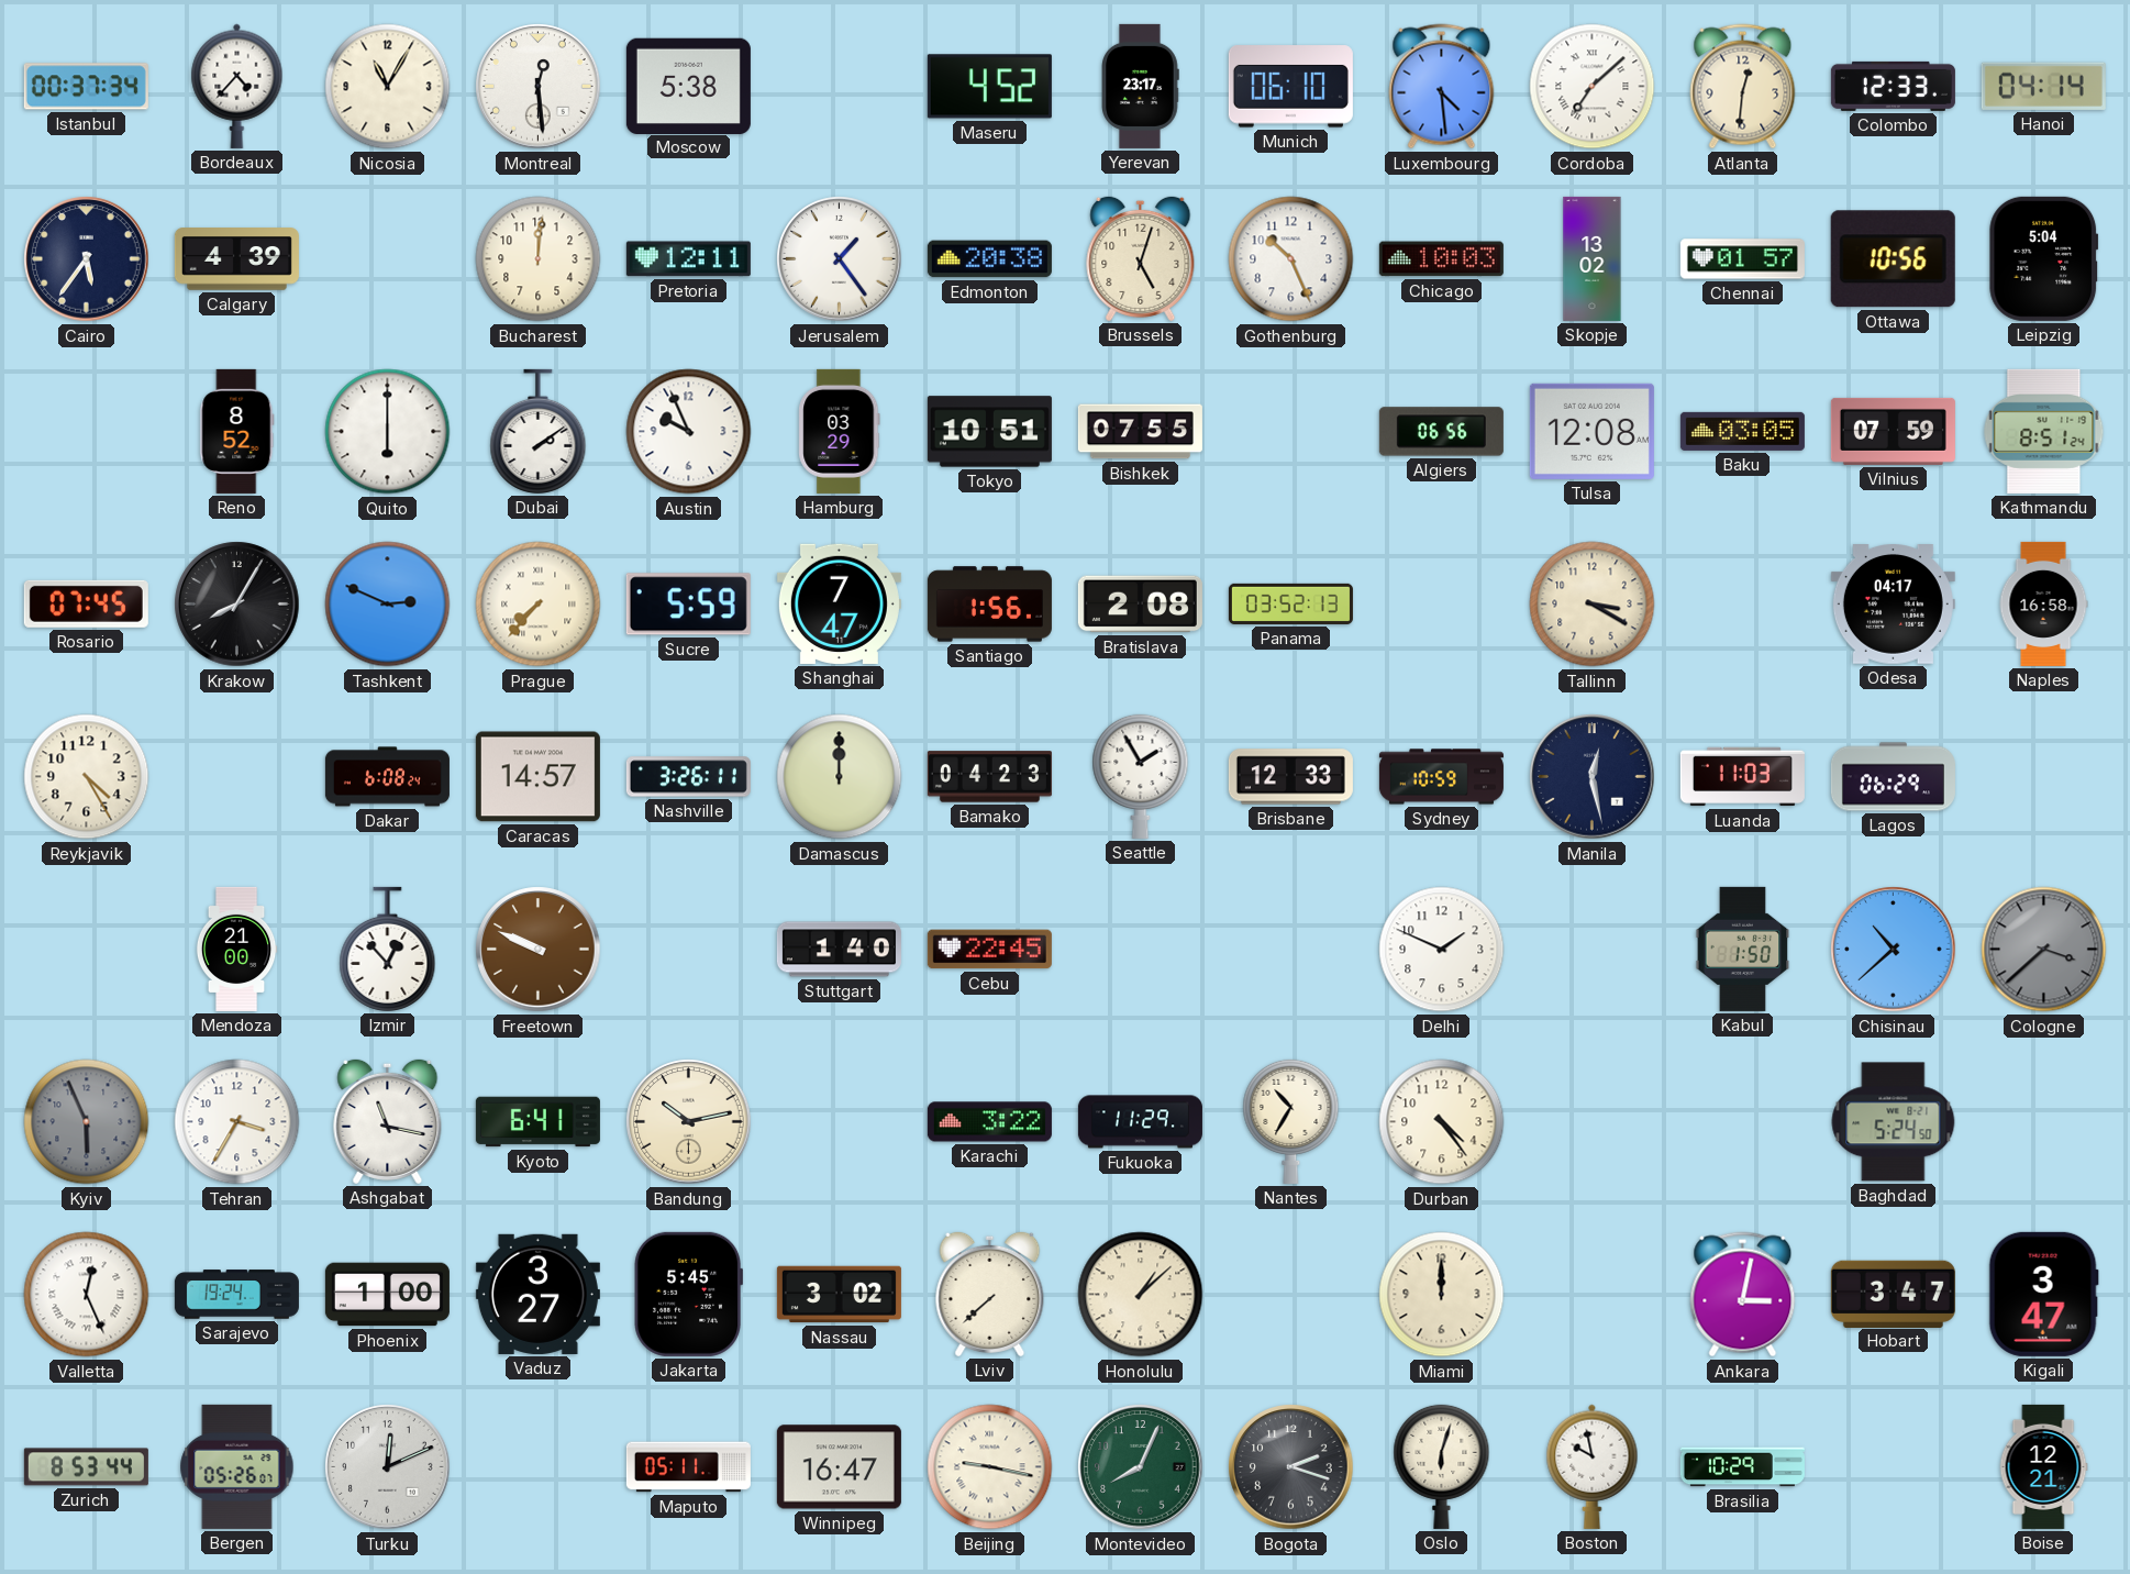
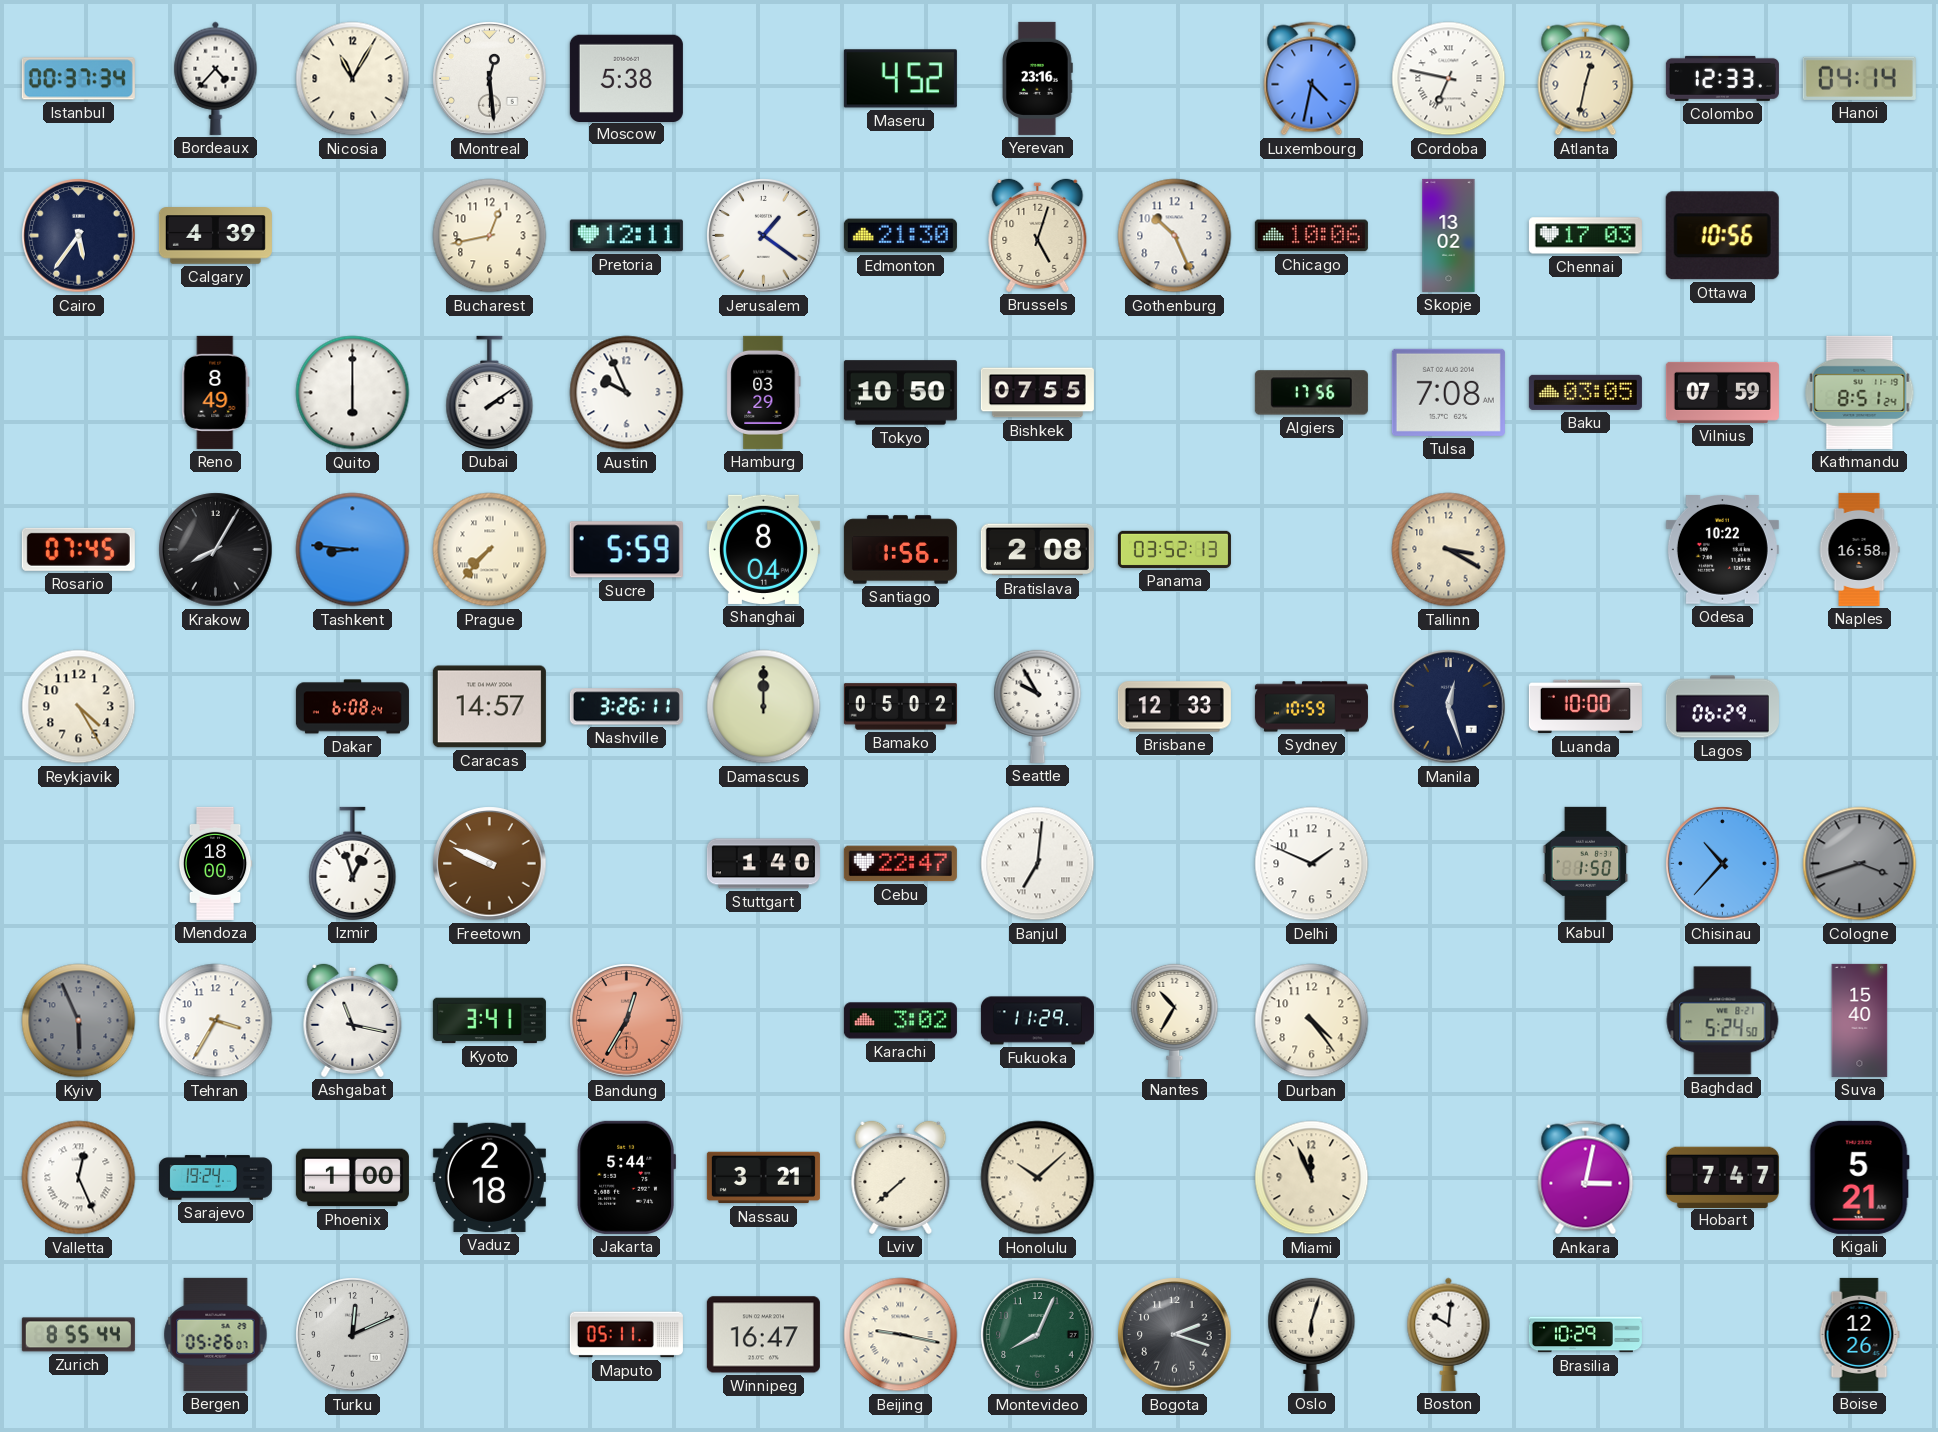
Yerevan: 23:17 -> 23:16
Munich: 06:10 -> none
Luxembourg: 4:29 -> 4:32
Cordoba: 7:08 -> 6:47
Atlanta: 12:31 -> 12:32
Bucharest: 12:01 -> 12:43
Jerusalem: 1:24 -> 1:21
Edmonton: 20:38 -> 21:30
Chicago: 10:03 -> 10:06
Chennai: 01:57 -> 17:03
Leipzig: 5:04 -> none
Reno: 8:52 -> 8:49
Tokyo: 10:51 -> 10:50
Algiers: 06:56 -> 17:56
Tulsa: 12:08 -> 7:08
Tashkent: 2:49 -> 8:46
Shanghai: 7:47 -> 8:04
Odesa: 04:17 -> 10:22
Bamako: 04:23 -> 05:02
Seattle: 1:55 -> 9:55
Manila: 12:28 -> 12:27
Luanda: 11:03 -> 10:00
Mendoza: 21:00 -> 18:00
Izmir: 12:53 -> 12:57
Cebu: 22:45 -> 22:47
Banjul: none -> 7:01
Chisinau: 10:38 -> 10:37
Cologne: 3:38 -> 3:42
Kyoto: 6:41 -> 3:41
Bandung: 10:13 -> 12:35
Bandung dial: cream -> salmon
Karachi: 3:22 -> 3:02
Suva: none -> 15:40
Vaduz: 3:27 -> 2:18
Jakarta: 5:45 -> 5:44
Nassau: 3:02 -> 3:21
Honolulu: 1:08 -> 10:08
Miami: 12:00 -> 11:56
Hobart: 3:47 -> 7:47
Kigali: 3:47 -> 5:21
Zurich: 8:53 -> 8:55
Boston: 9:58 -> 10:01
Boise: 12:21 -> 12:26
